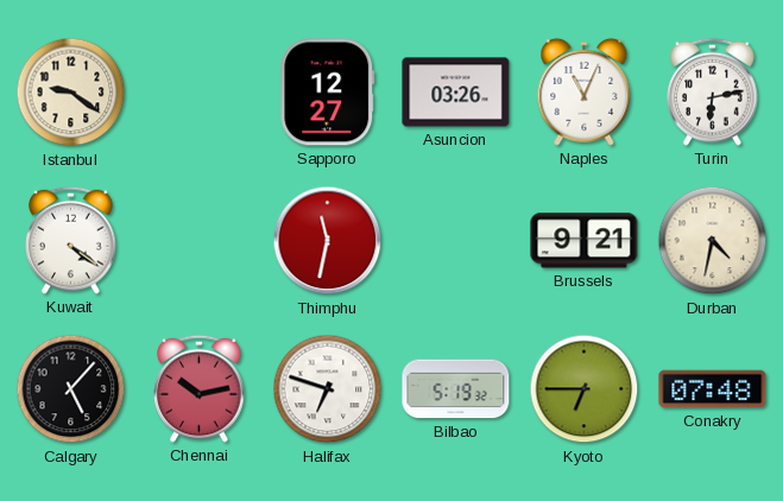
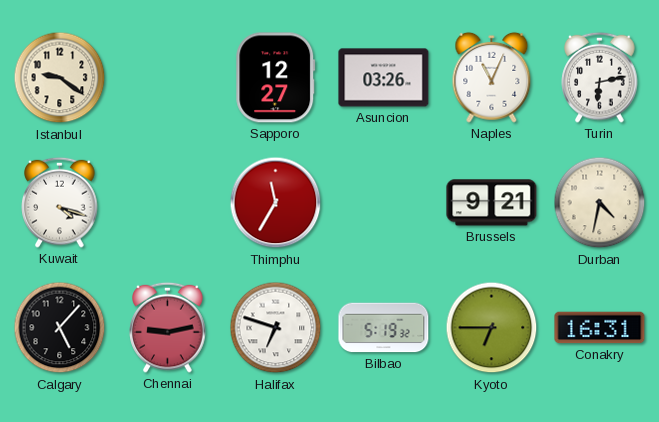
Kuwait: 4:21 -> 4:18
Thimphu: 11:32 -> 11:35
Chennai: 10:13 -> 9:13
Conakry: 07:48 -> 16:31
